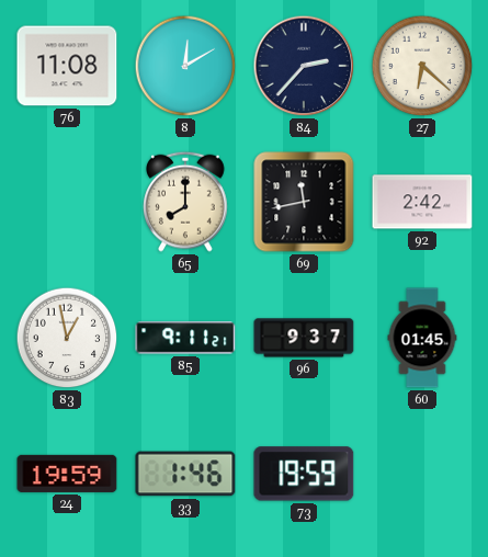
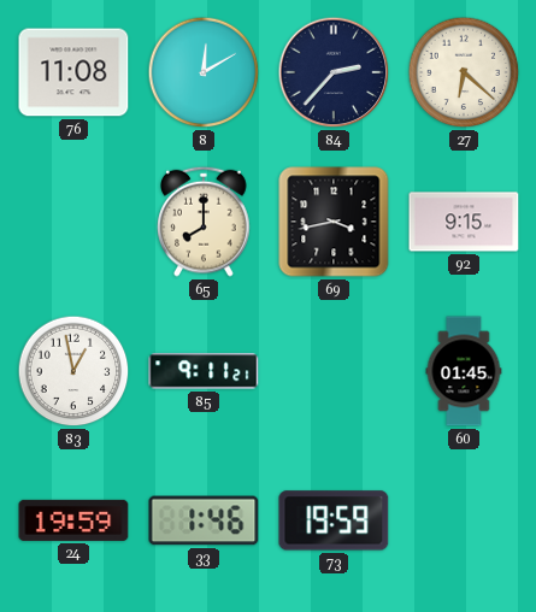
69: 11:43 -> 3:43
92: 2:42 -> 9:15
96: 9:37 -> none
